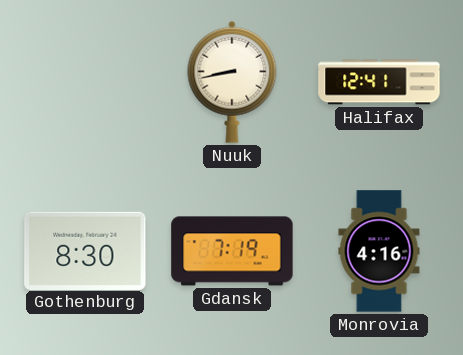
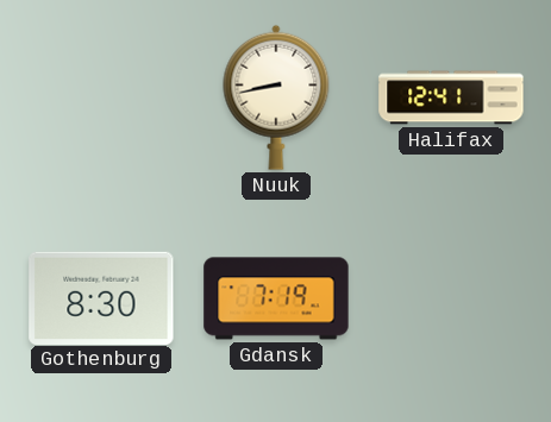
Monrovia: 4:16 -> none
